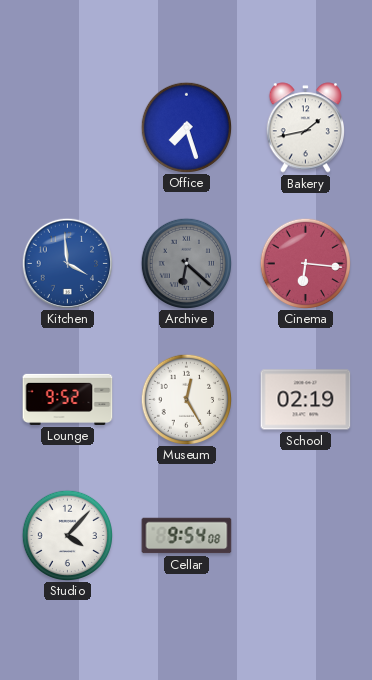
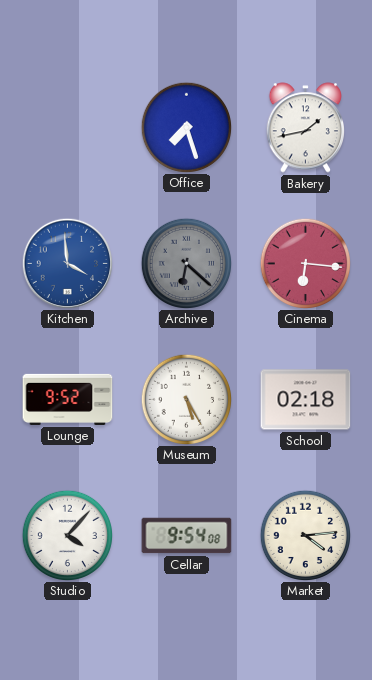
Museum: 12:25 -> 5:25
School: 02:19 -> 02:18
Market: none -> 4:14
